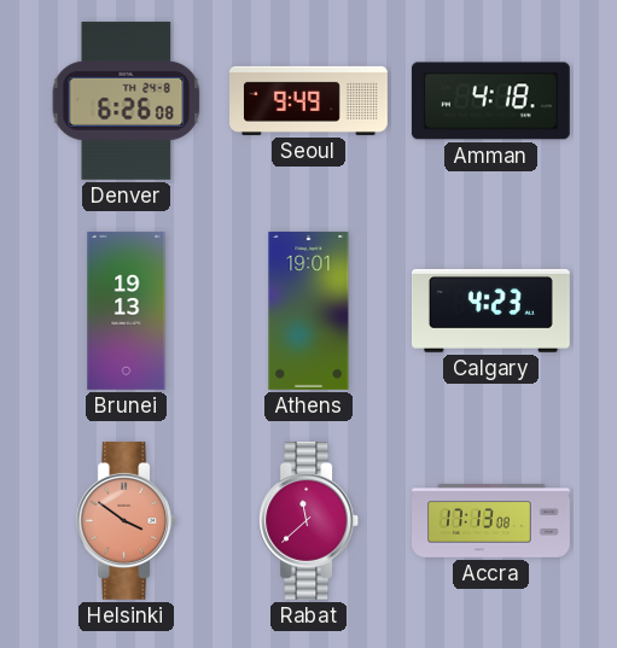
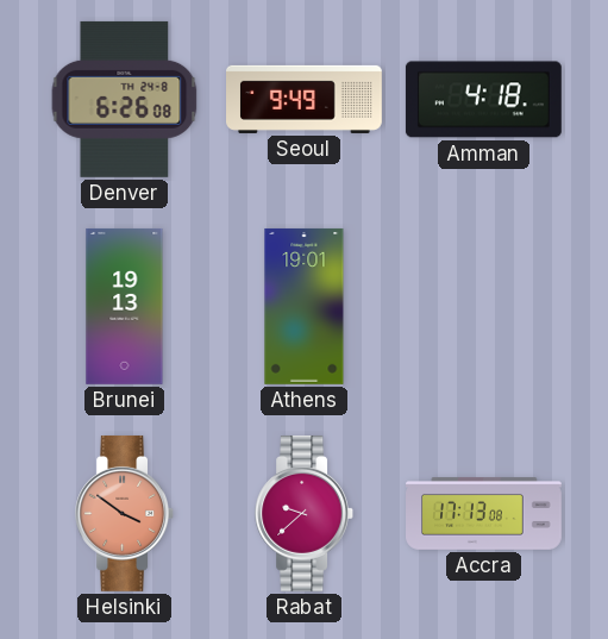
Calgary: 4:23 -> none
Rabat: 11:38 -> 9:38
